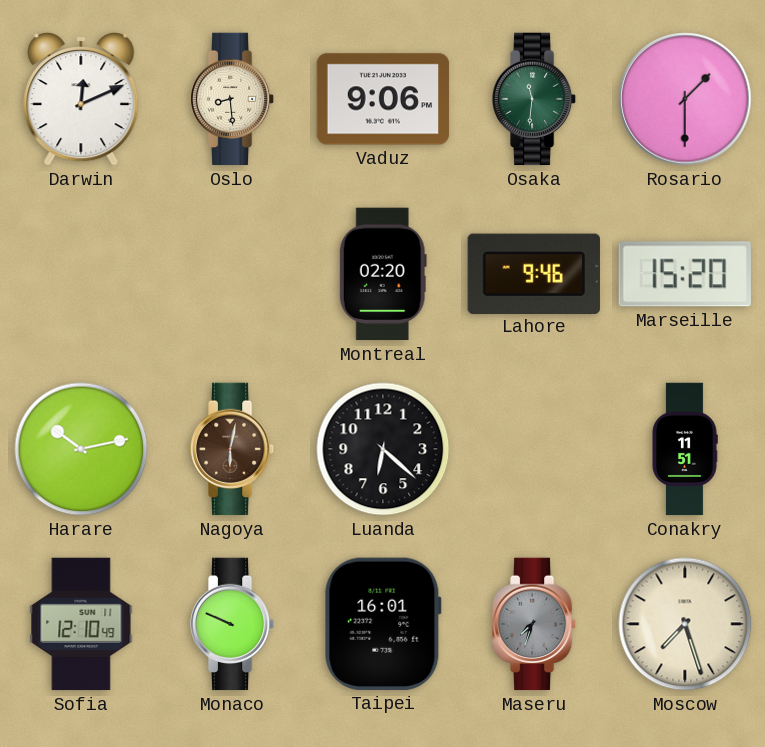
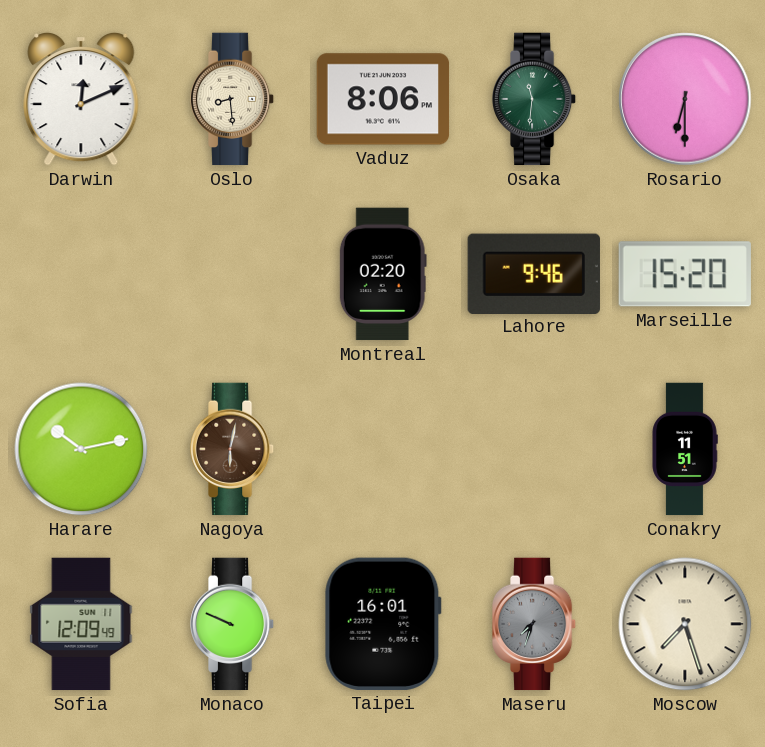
Vaduz: 9:06 -> 8:06
Rosario: 1:30 -> 6:30
Luanda: 6:22 -> none
Sofia: 12:10 -> 12:09
